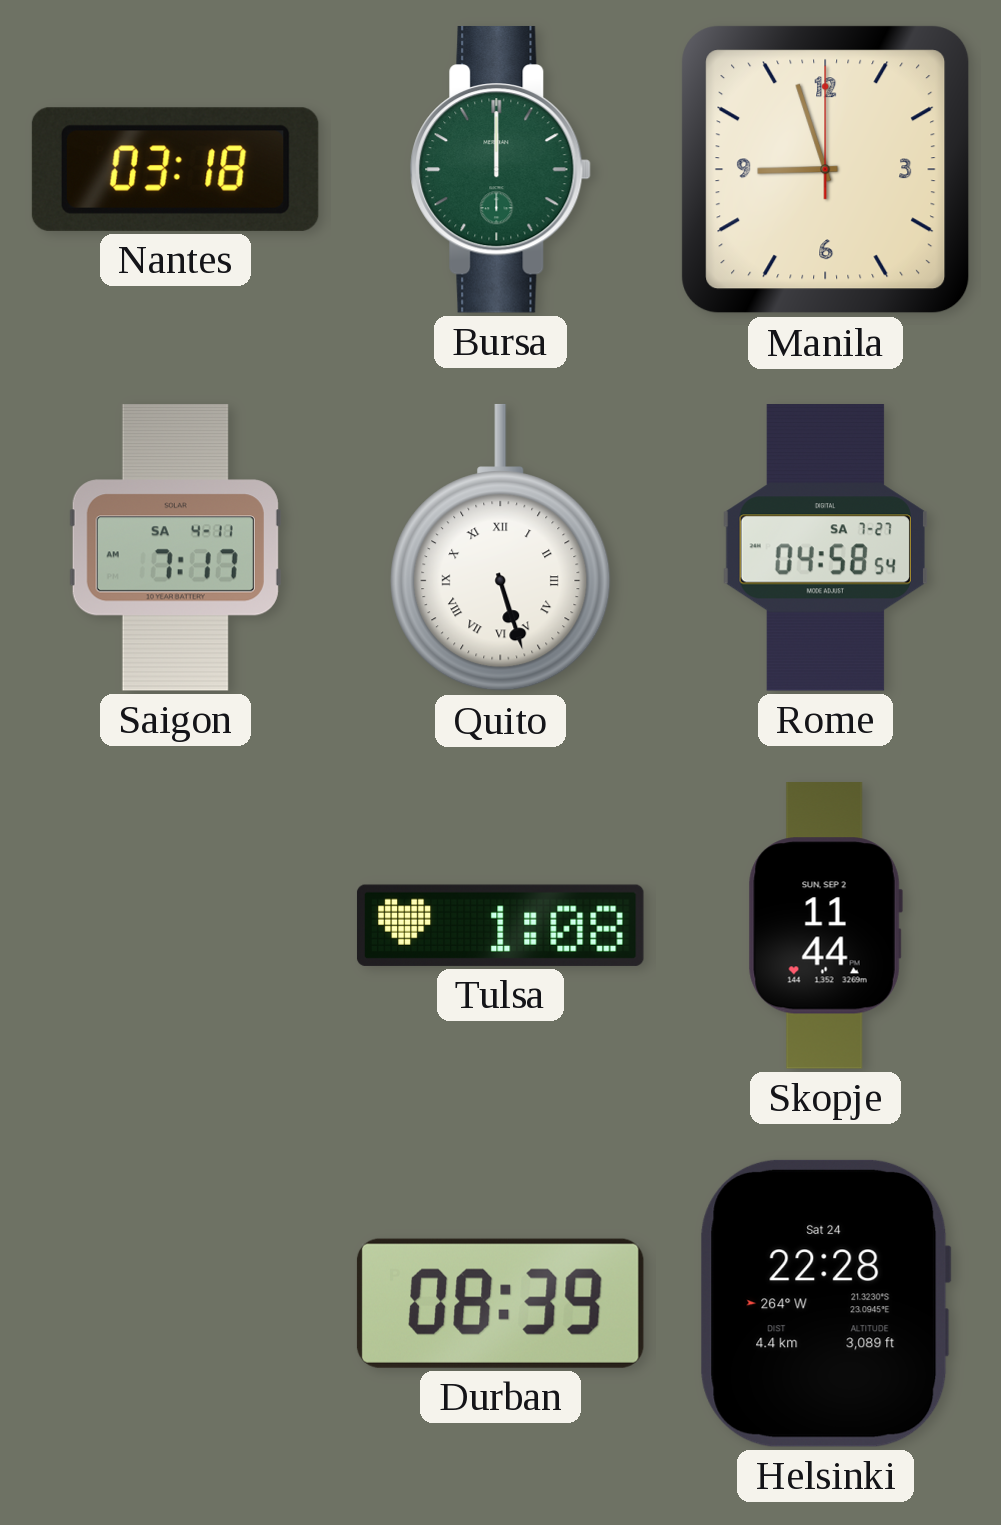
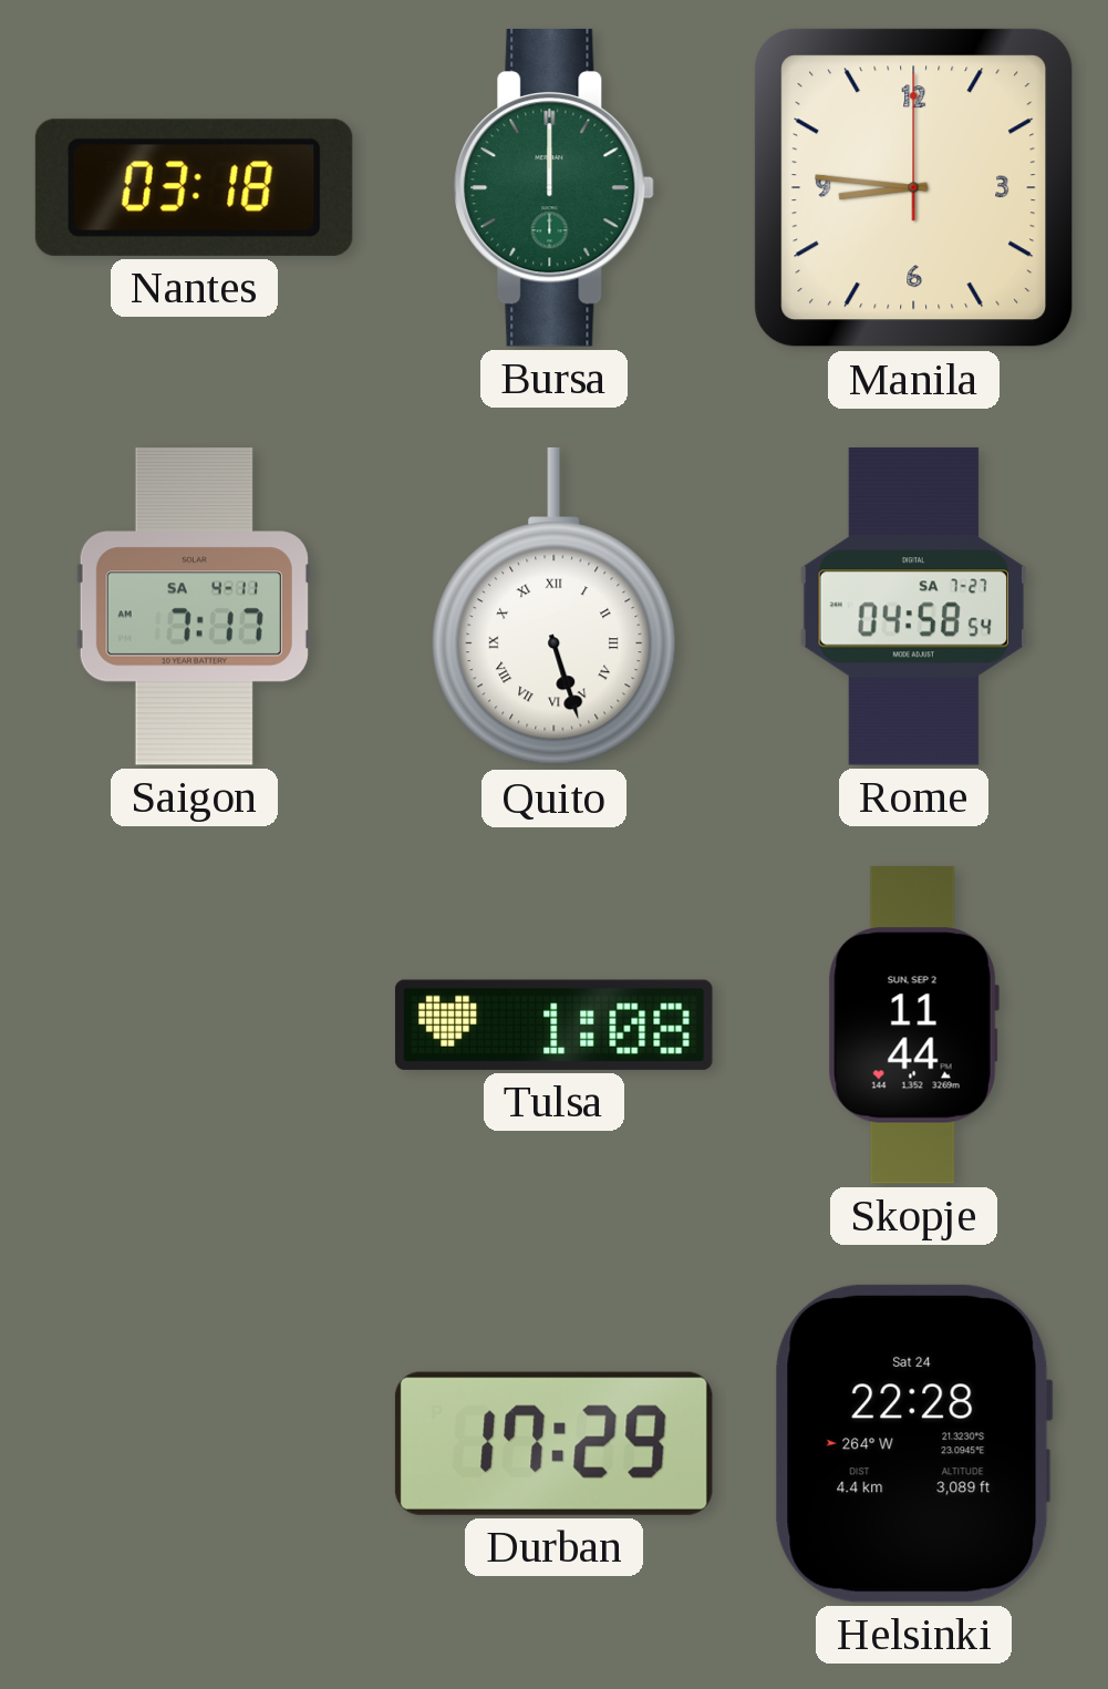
Manila: 8:57 -> 8:46
Durban: 08:39 -> 17:29
